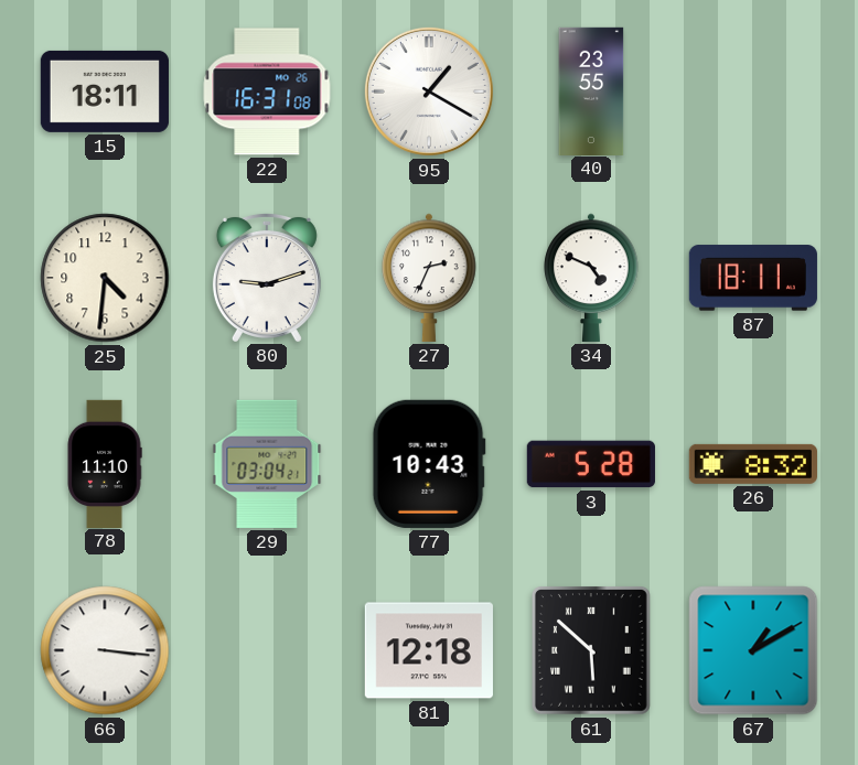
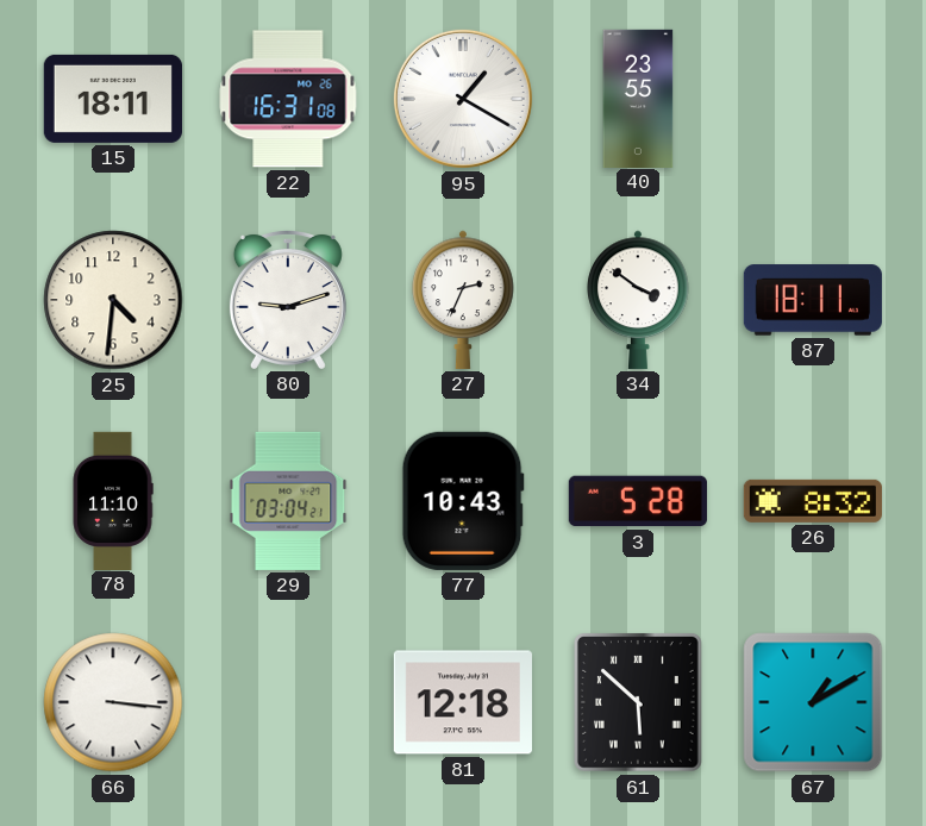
34: 4:49 -> 3:51
